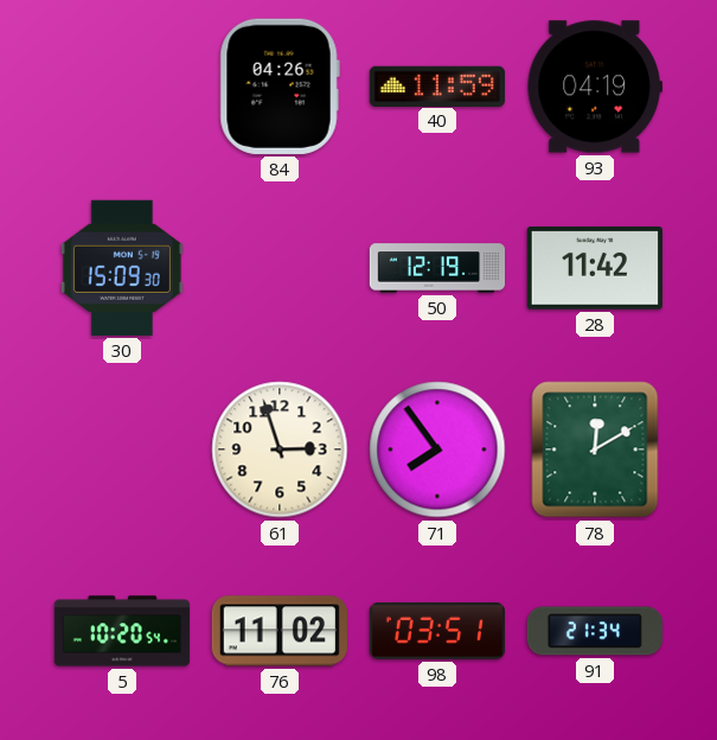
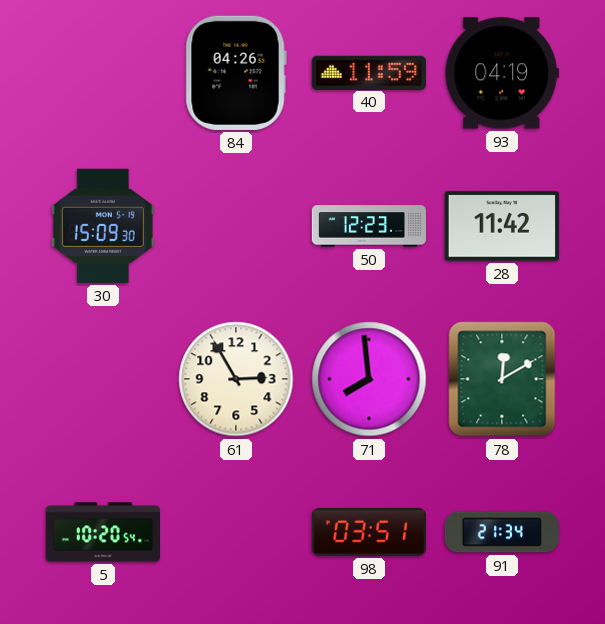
50: 12:19 -> 12:23
61: 2:57 -> 2:55
71: 7:54 -> 7:59
76: 11:02 -> none
